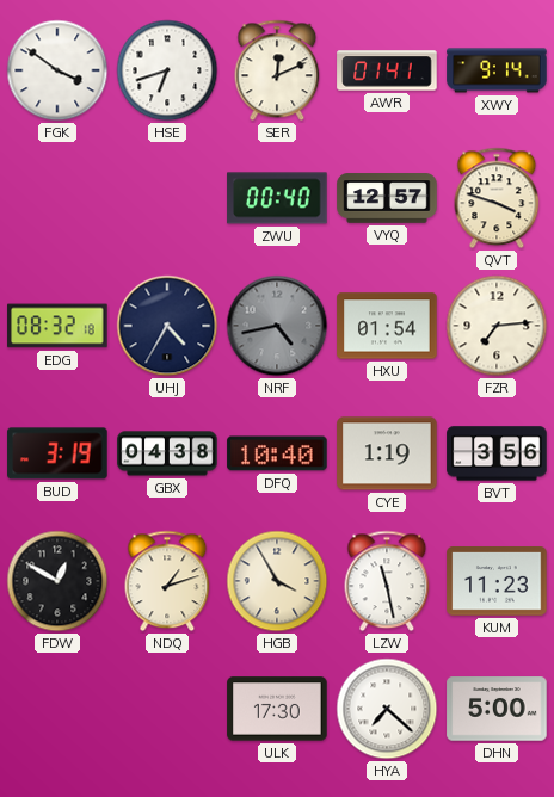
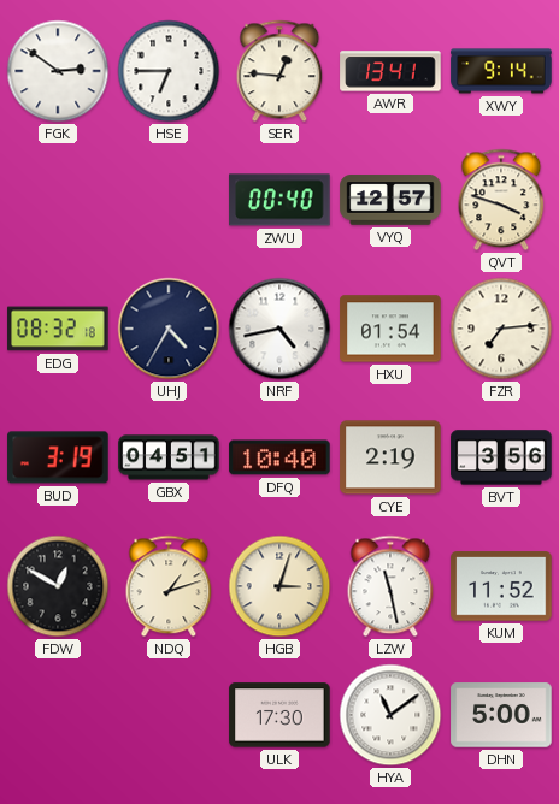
FGK: 3:51 -> 2:51
HSE: 6:42 -> 6:45
SER: 12:11 -> 12:46
AWR: 01:41 -> 13:41
NRF dial: grey -> white
GBX: 04:38 -> 04:51
CYE: 1:19 -> 2:19
HGB: 3:55 -> 3:03
KUM: 11:23 -> 11:52
HYA: 7:22 -> 11:09
